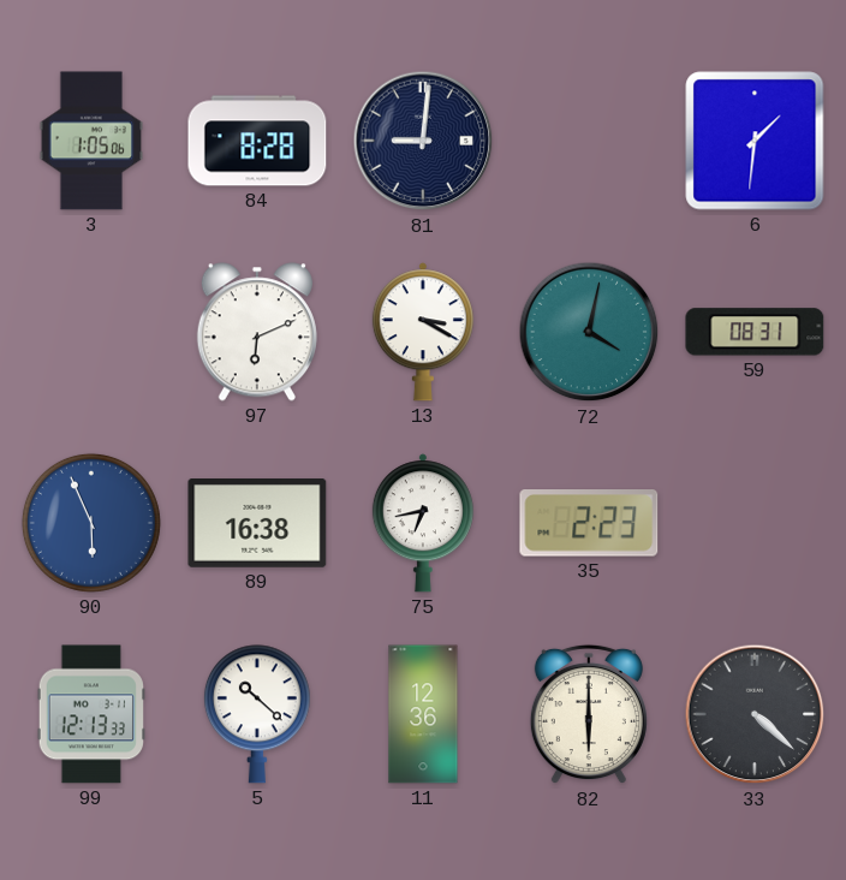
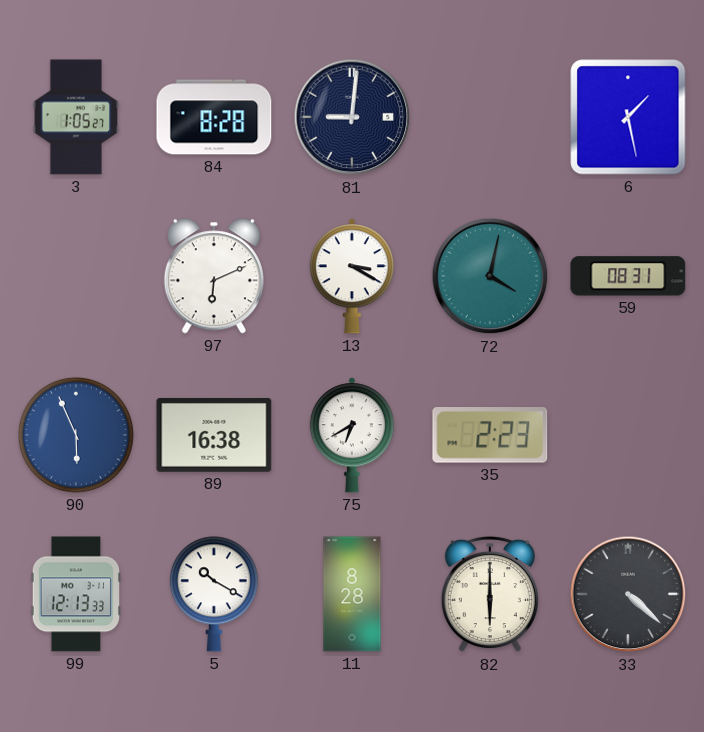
3: 1:05:06 -> 1:05:27
6: 1:31 -> 1:28
75: 6:43 -> 6:40
5: 10:22 -> 10:20
11: 12:36 -> 8:28
